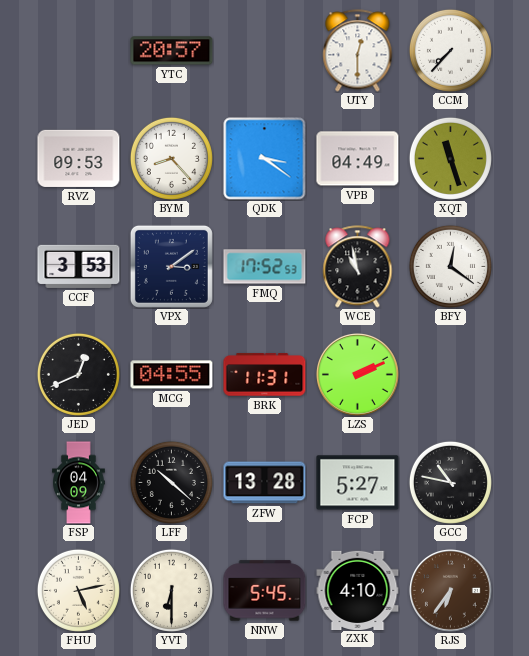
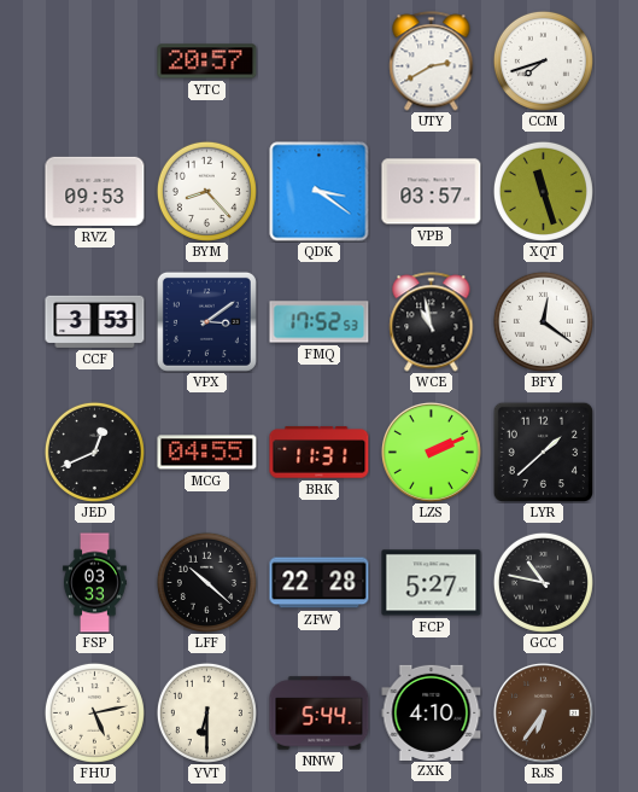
UTY: 12:30 -> 2:40
CCM: 7:37 -> 7:42
VPB: 04:49 -> 03:57
LYR: none -> 1:38
FSP: 04:09 -> 03:33
ZFW: 13:28 -> 22:28
NNW: 5:45 -> 5:44
